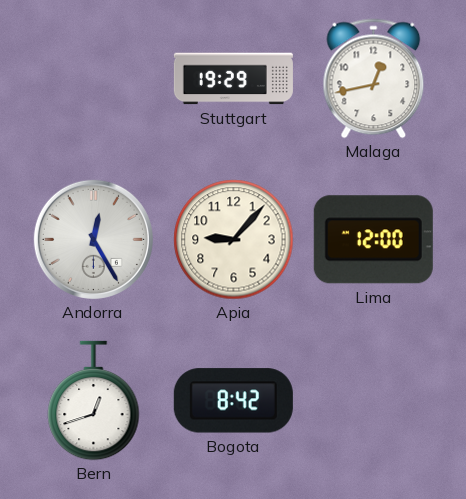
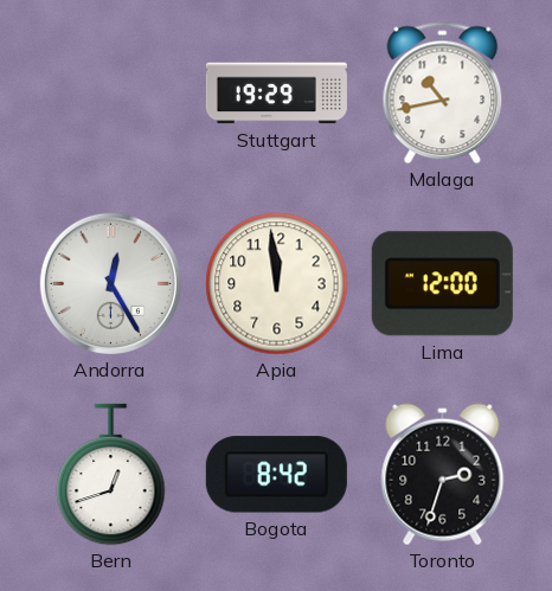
Malaga: 12:43 -> 10:43
Apia: 9:07 -> 11:59
Toronto: none -> 2:33
